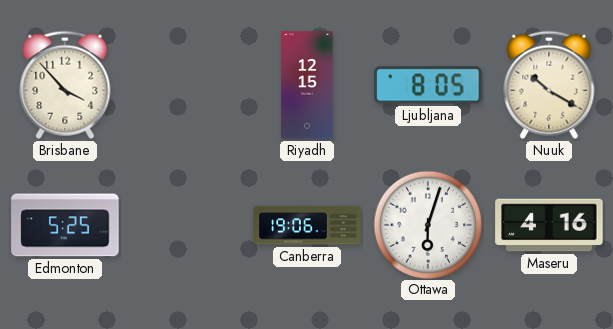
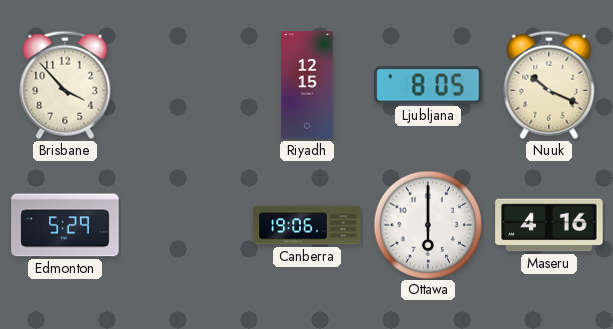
Nuuk: 10:20 -> 10:19
Edmonton: 5:25 -> 5:29
Ottawa: 6:03 -> 6:00
